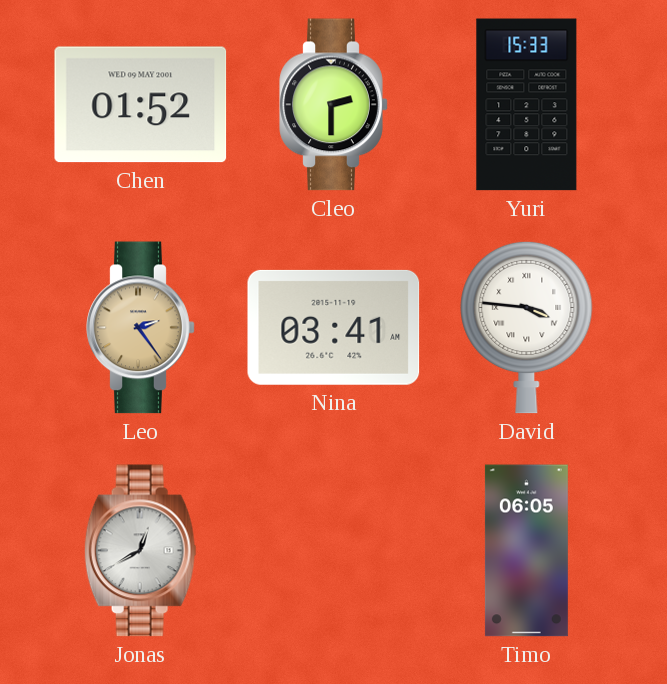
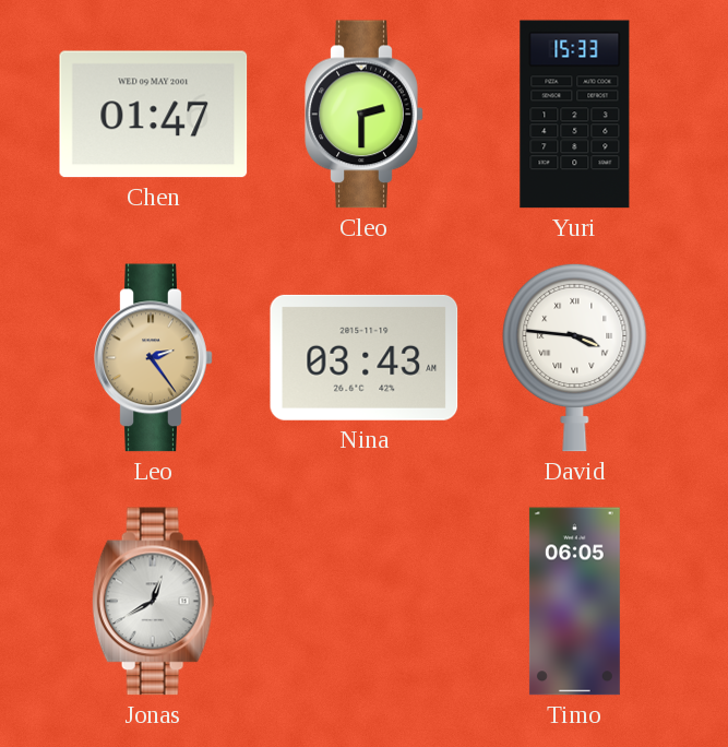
Chen: 01:52 -> 01:47
Nina: 03:41 -> 03:43
